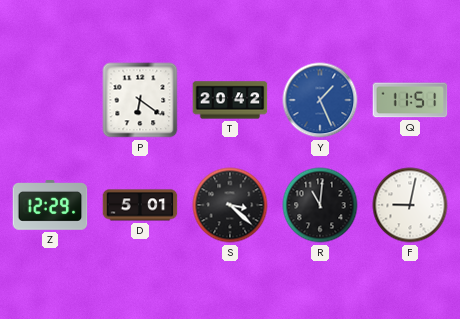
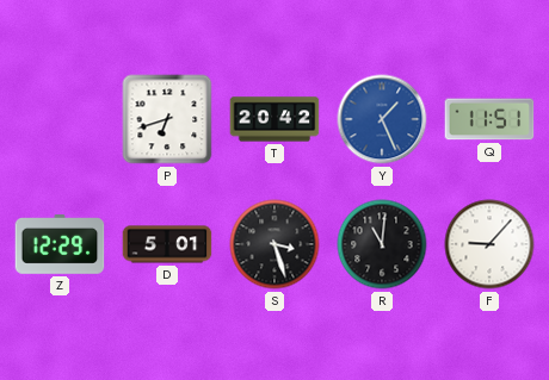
P: 6:21 -> 6:42
S: 3:22 -> 3:27
F: 9:02 -> 9:07
